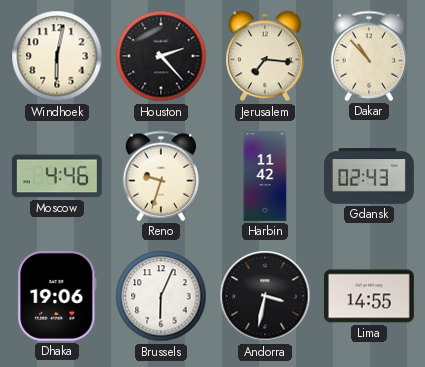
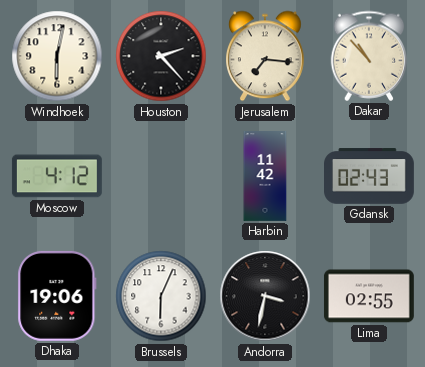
Moscow: 4:46 -> 4:12
Reno: 9:33 -> none
Lima: 14:55 -> 02:55
